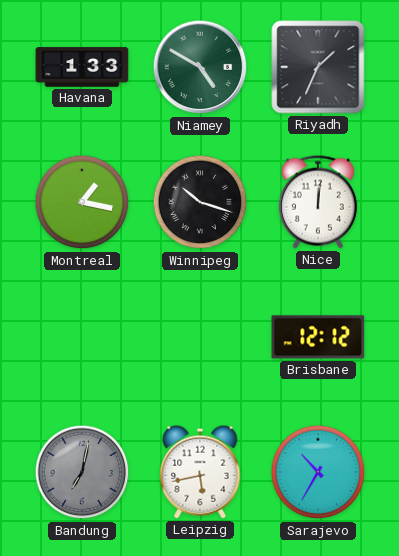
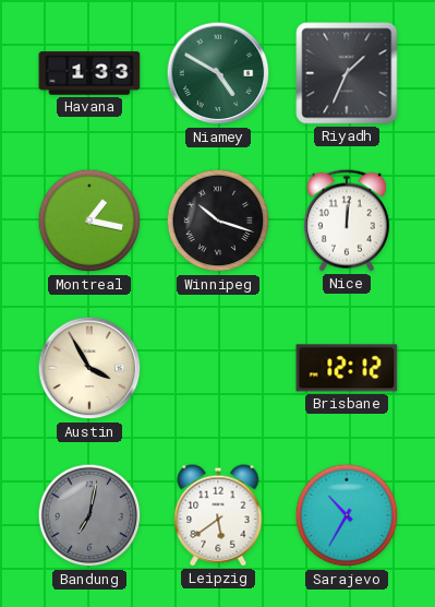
Austin: none -> 3:55
Leipzig: 5:43 -> 5:39
